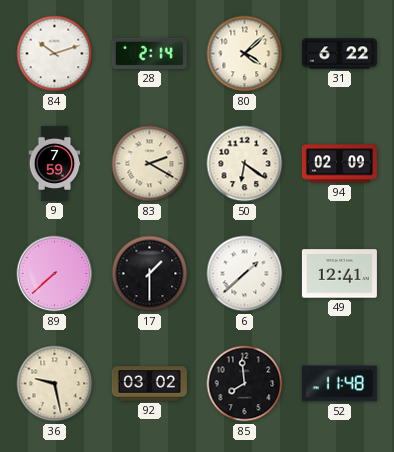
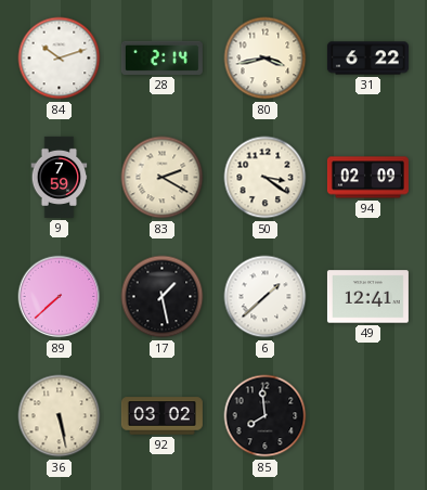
80: 4:08 -> 3:43
50: 6:21 -> 3:21
17: 1:30 -> 1:28
36: 9:28 -> 5:28
52: 11:48 -> none
